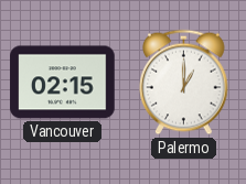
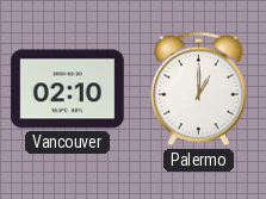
Vancouver: 02:15 -> 02:10
